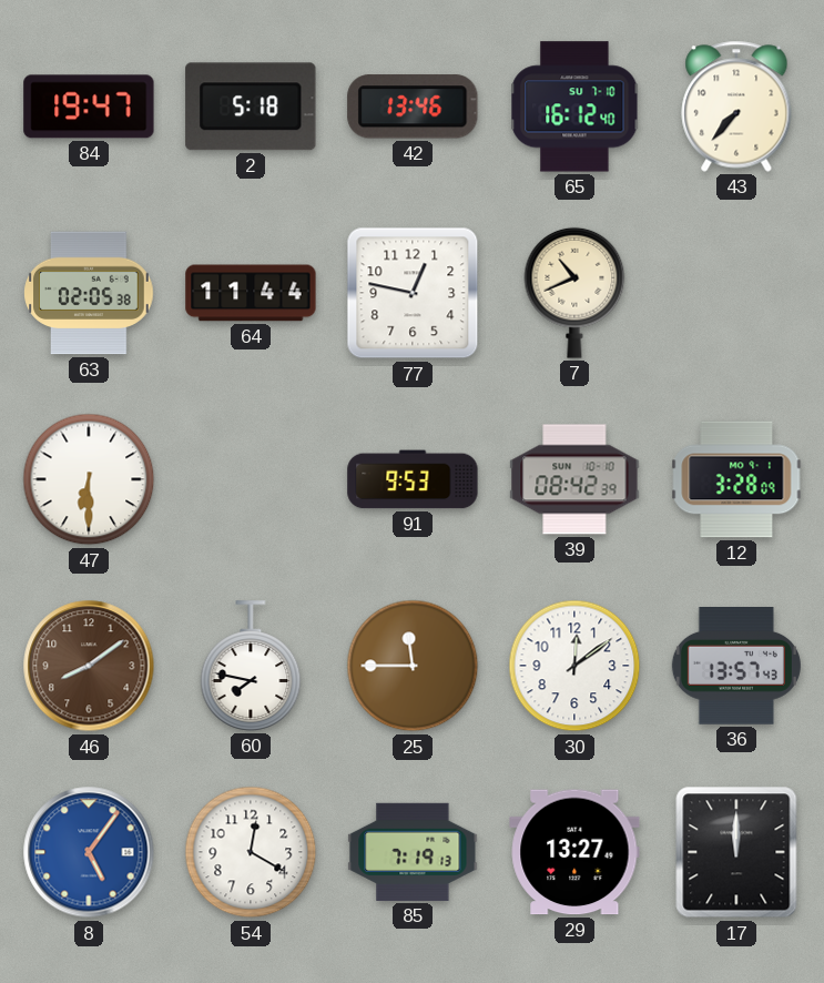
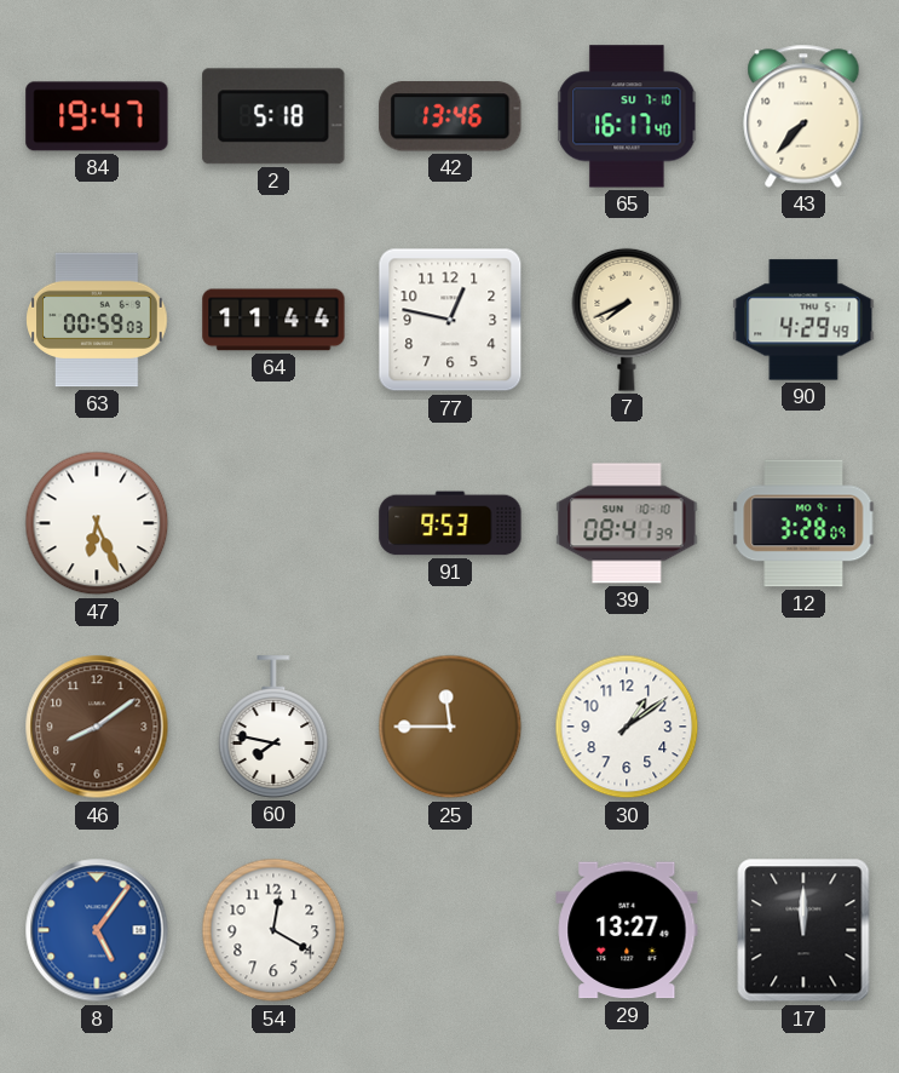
65: 16:12 -> 16:17
63: 02:05 -> 00:59
7: 10:41 -> 7:41
90: none -> 4:29
47: 6:30 -> 6:26
39: 08:42 -> 08:41
30: 12:09 -> 1:09
36: 13:57 -> none
85: 7:19 -> none
